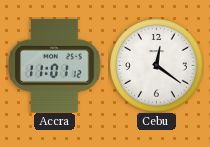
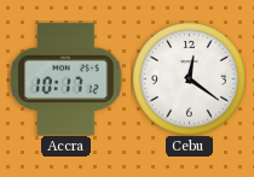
Accra: 11:01 -> 10:17
